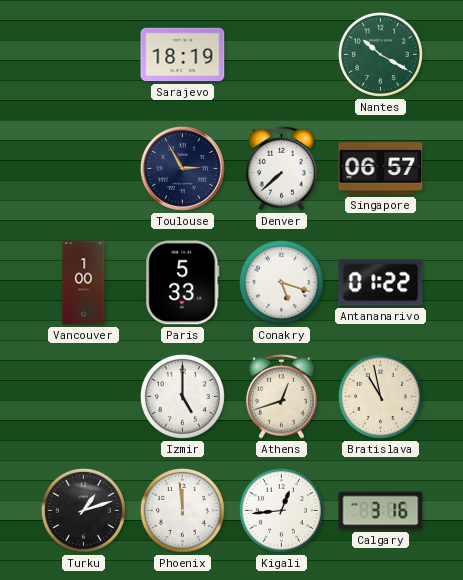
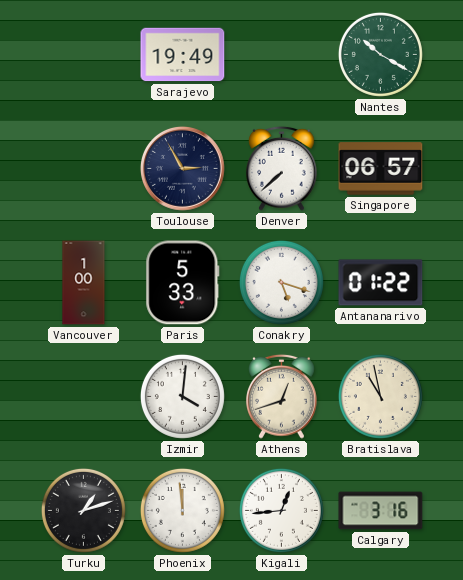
Sarajevo: 18:19 -> 19:49
Izmir: 5:00 -> 4:01
